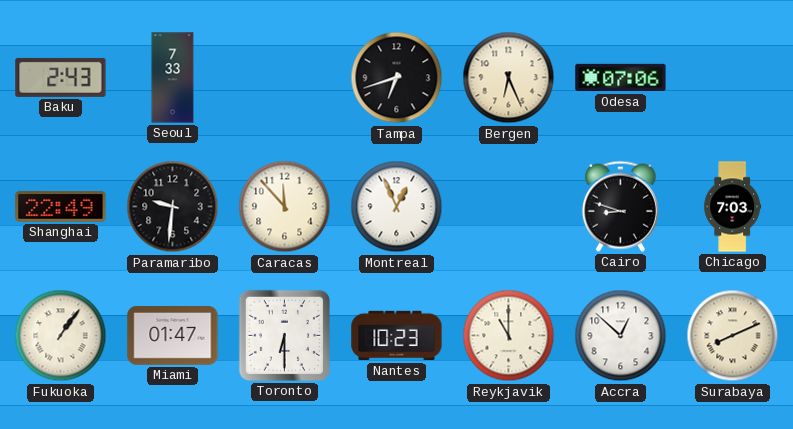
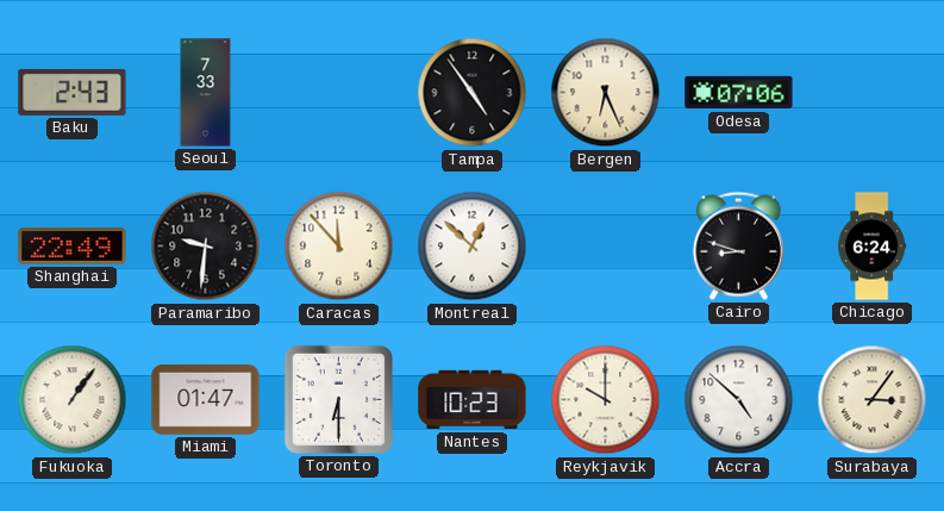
Tampa: 6:42 -> 4:54
Montreal: 12:56 -> 12:52
Chicago: 7:03 -> 6:24
Reykjavik: 11:00 -> 10:00
Accra: 12:52 -> 4:52
Surabaya: 8:11 -> 3:06
